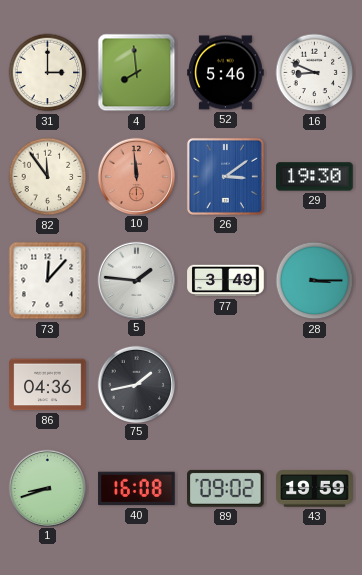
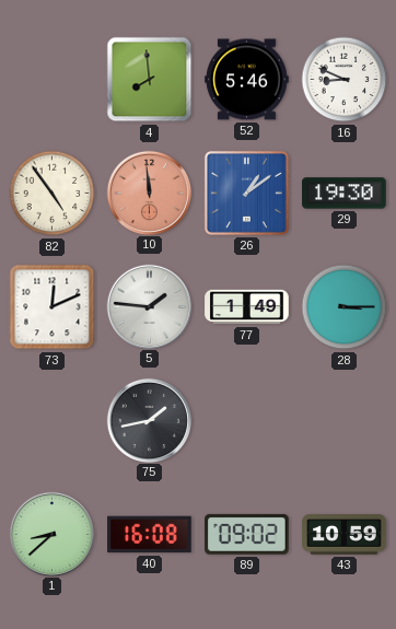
31: 3:00 -> none
82: 11:54 -> 4:54
26: 3:09 -> 1:09
73: 12:07 -> 12:11
77: 3:49 -> 1:49
86: 04:36 -> none
1: 8:42 -> 8:38
43: 19:59 -> 10:59
